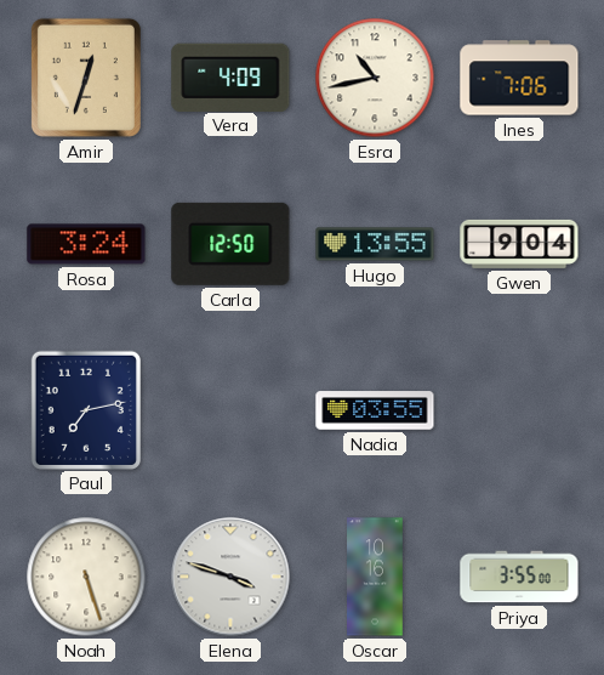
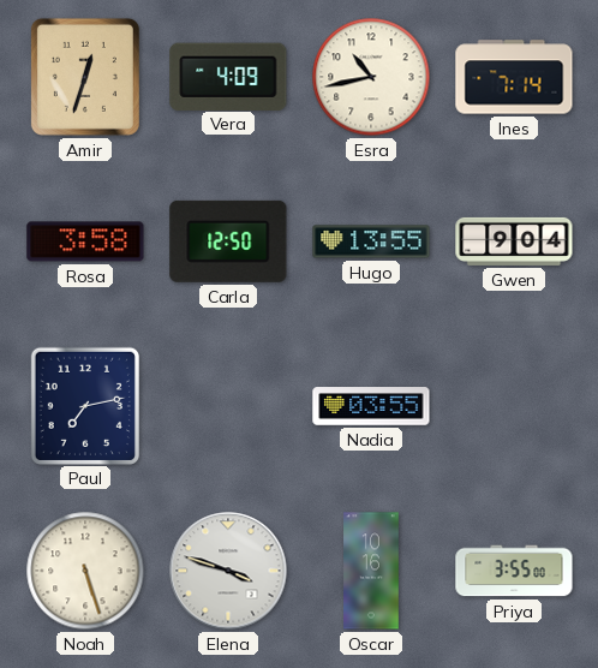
Ines: 7:06 -> 7:14
Rosa: 3:24 -> 3:58
